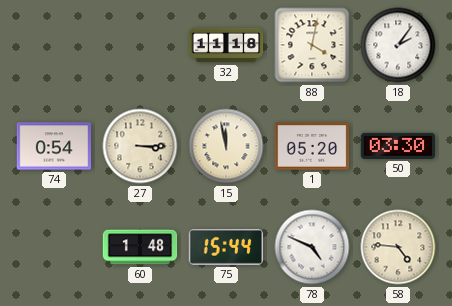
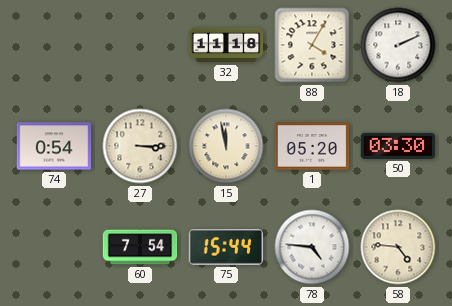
88: 4:02 -> 4:05
18: 2:06 -> 2:11
60: 1:48 -> 7:54
78: 4:49 -> 4:46
